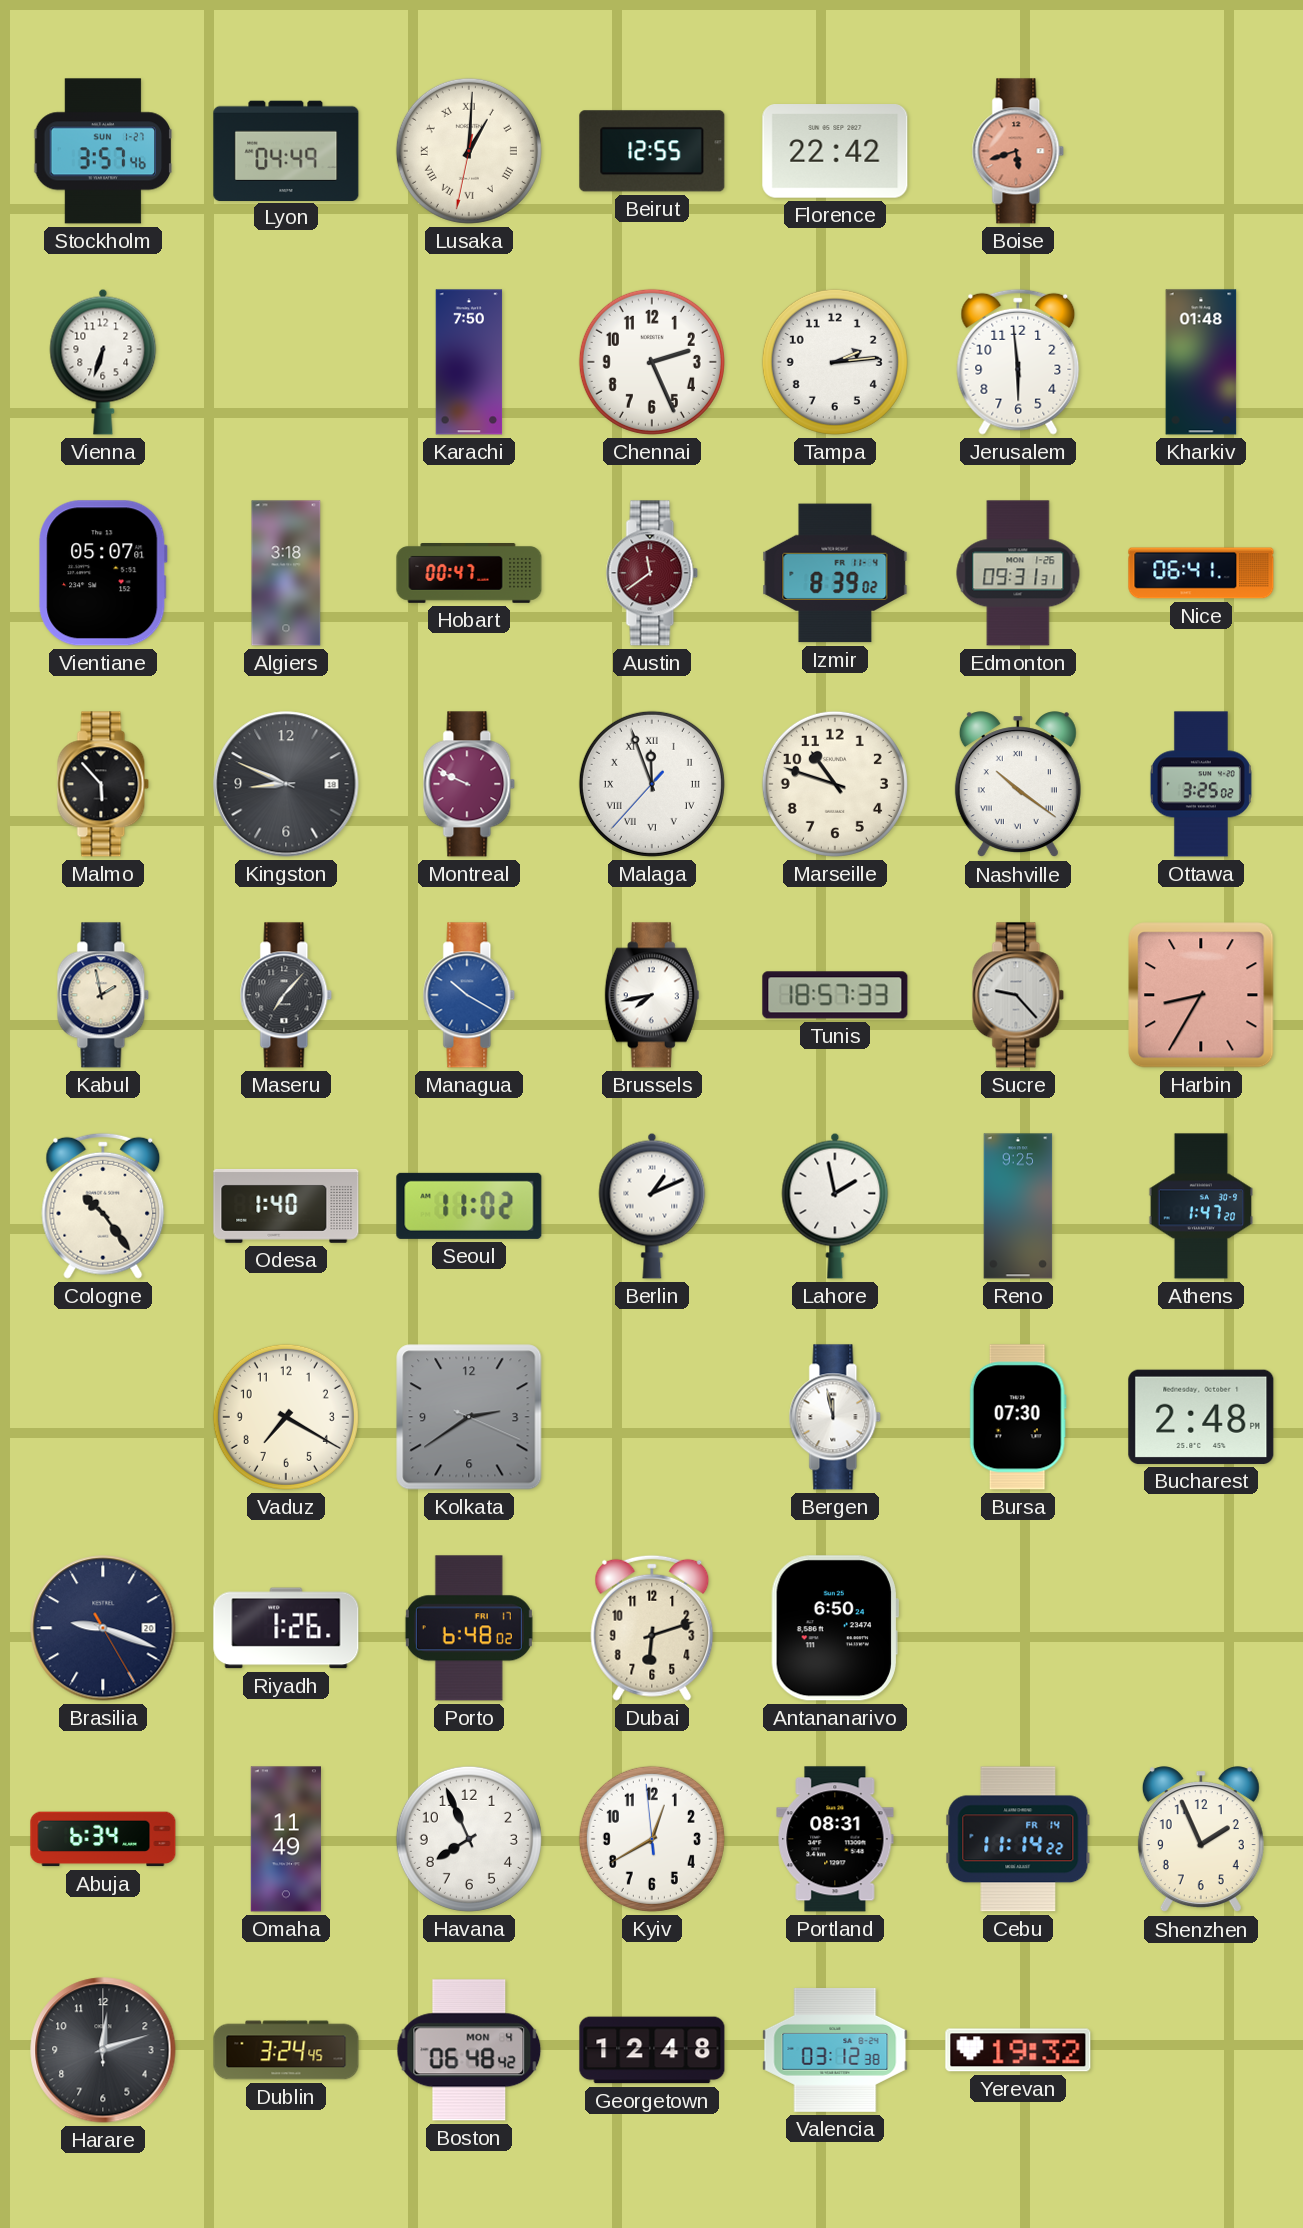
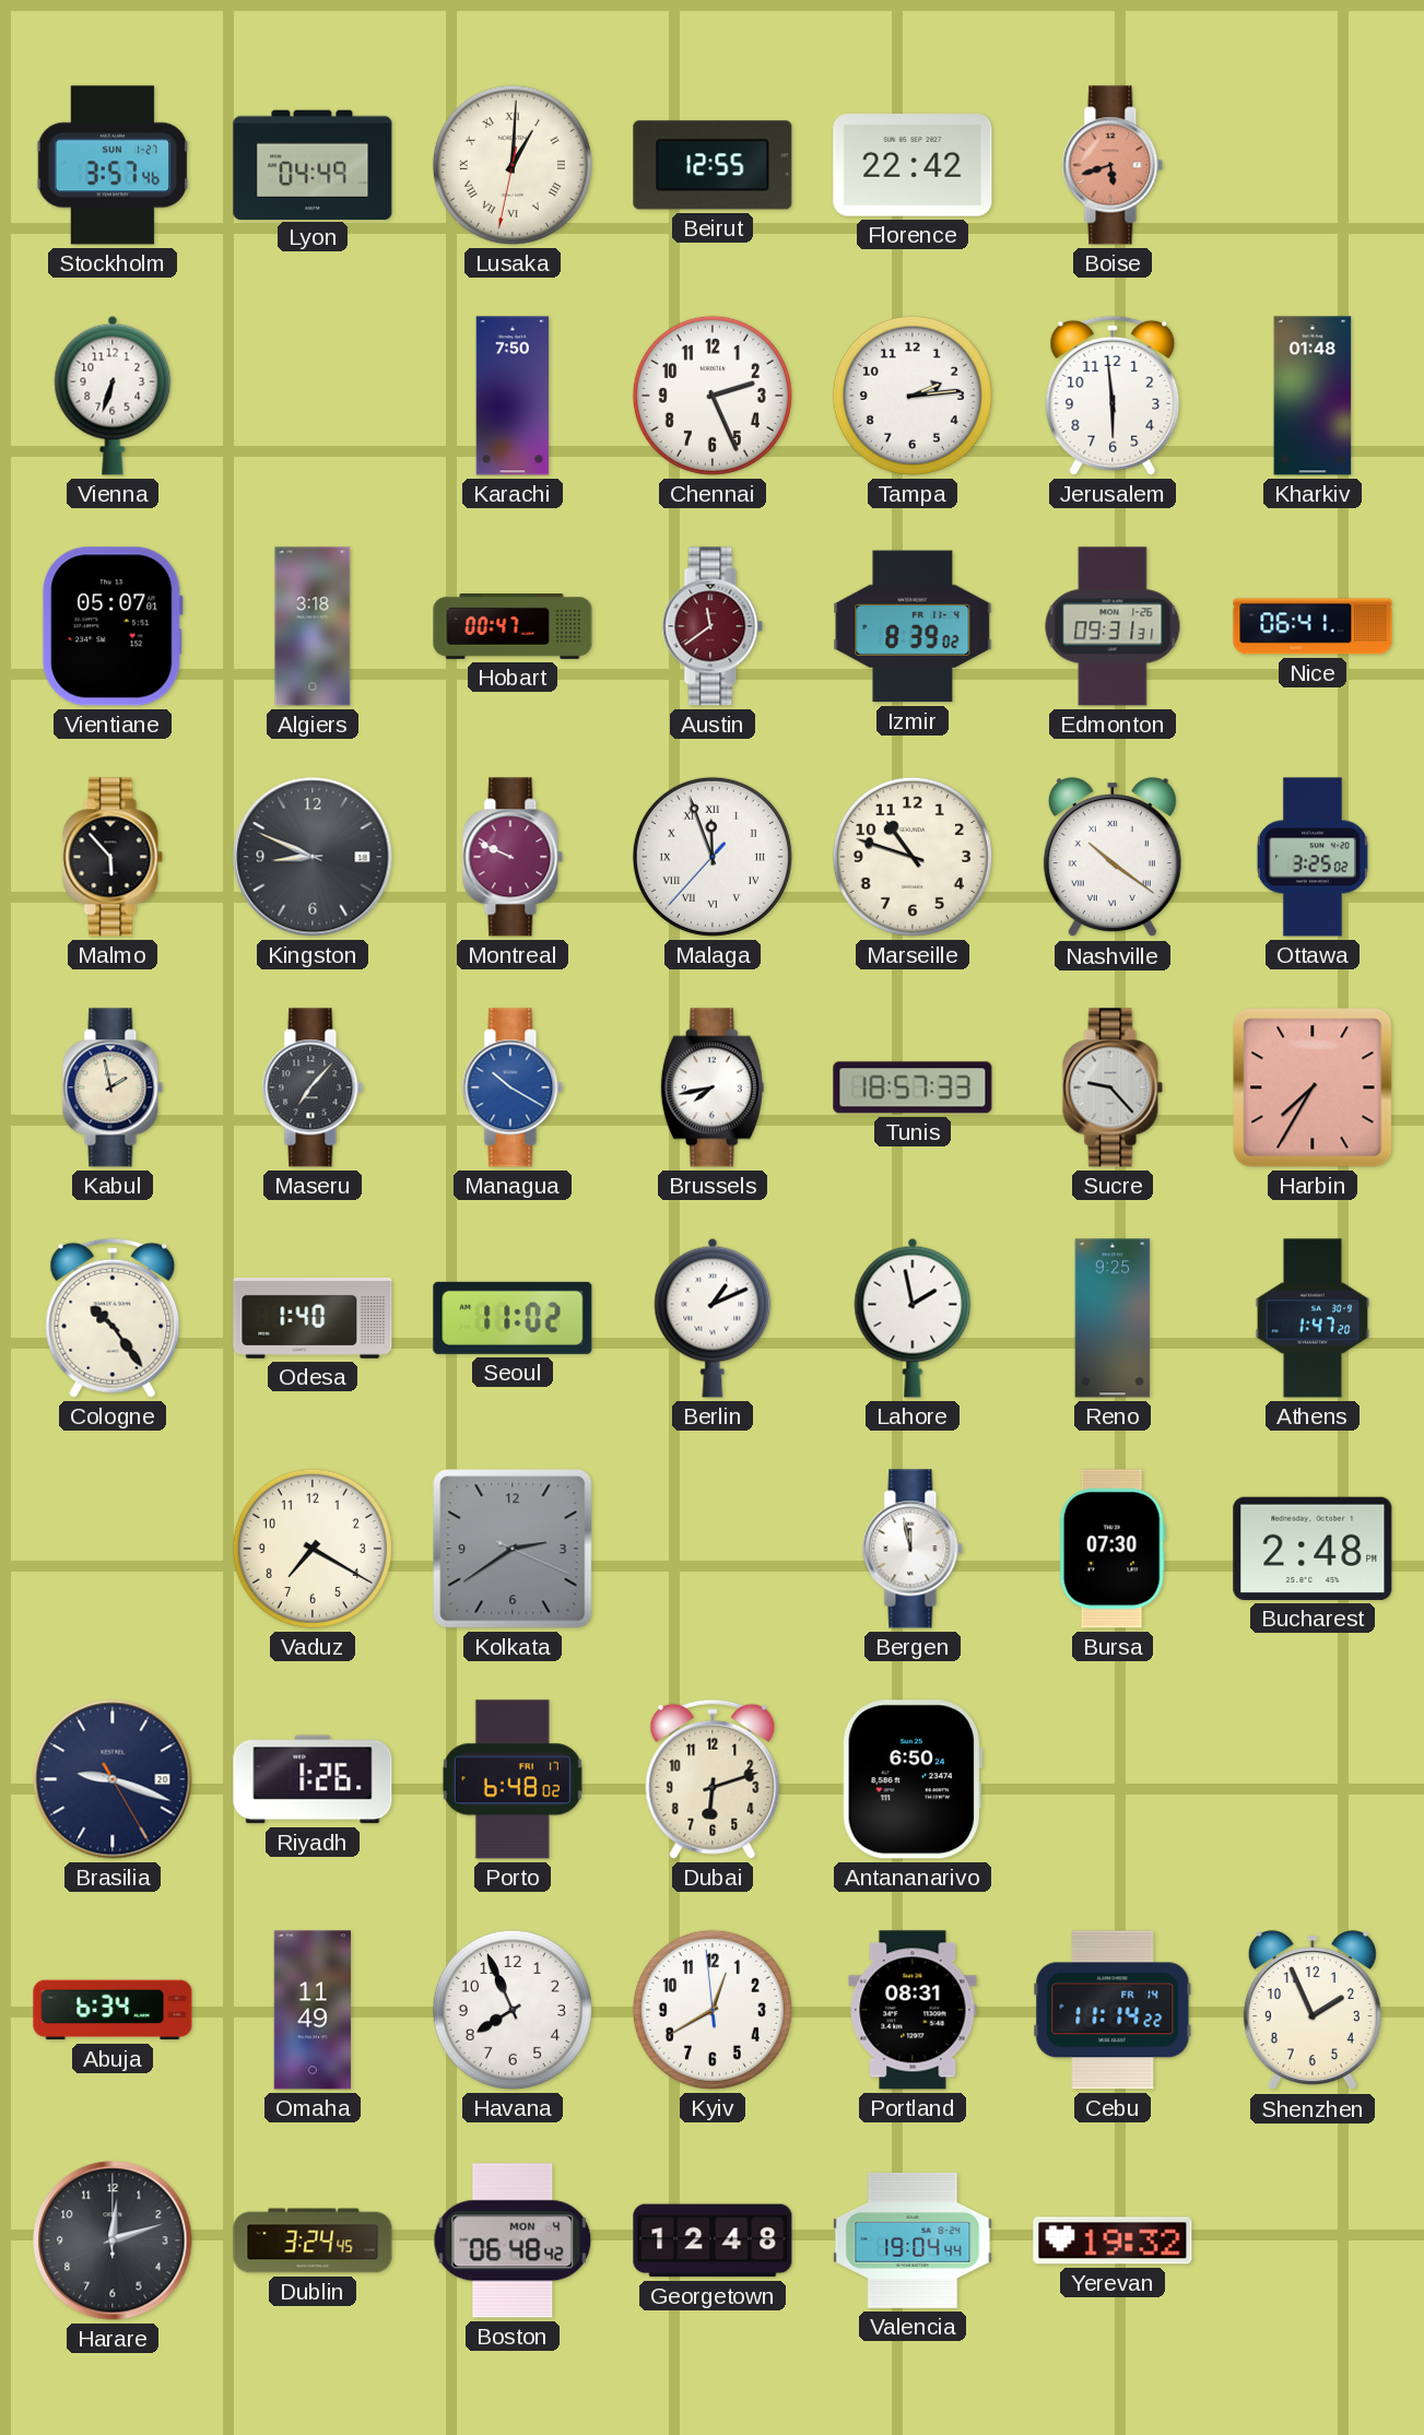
Harbin: 8:35 -> 7:35
Valencia: 03:12 -> 19:04
